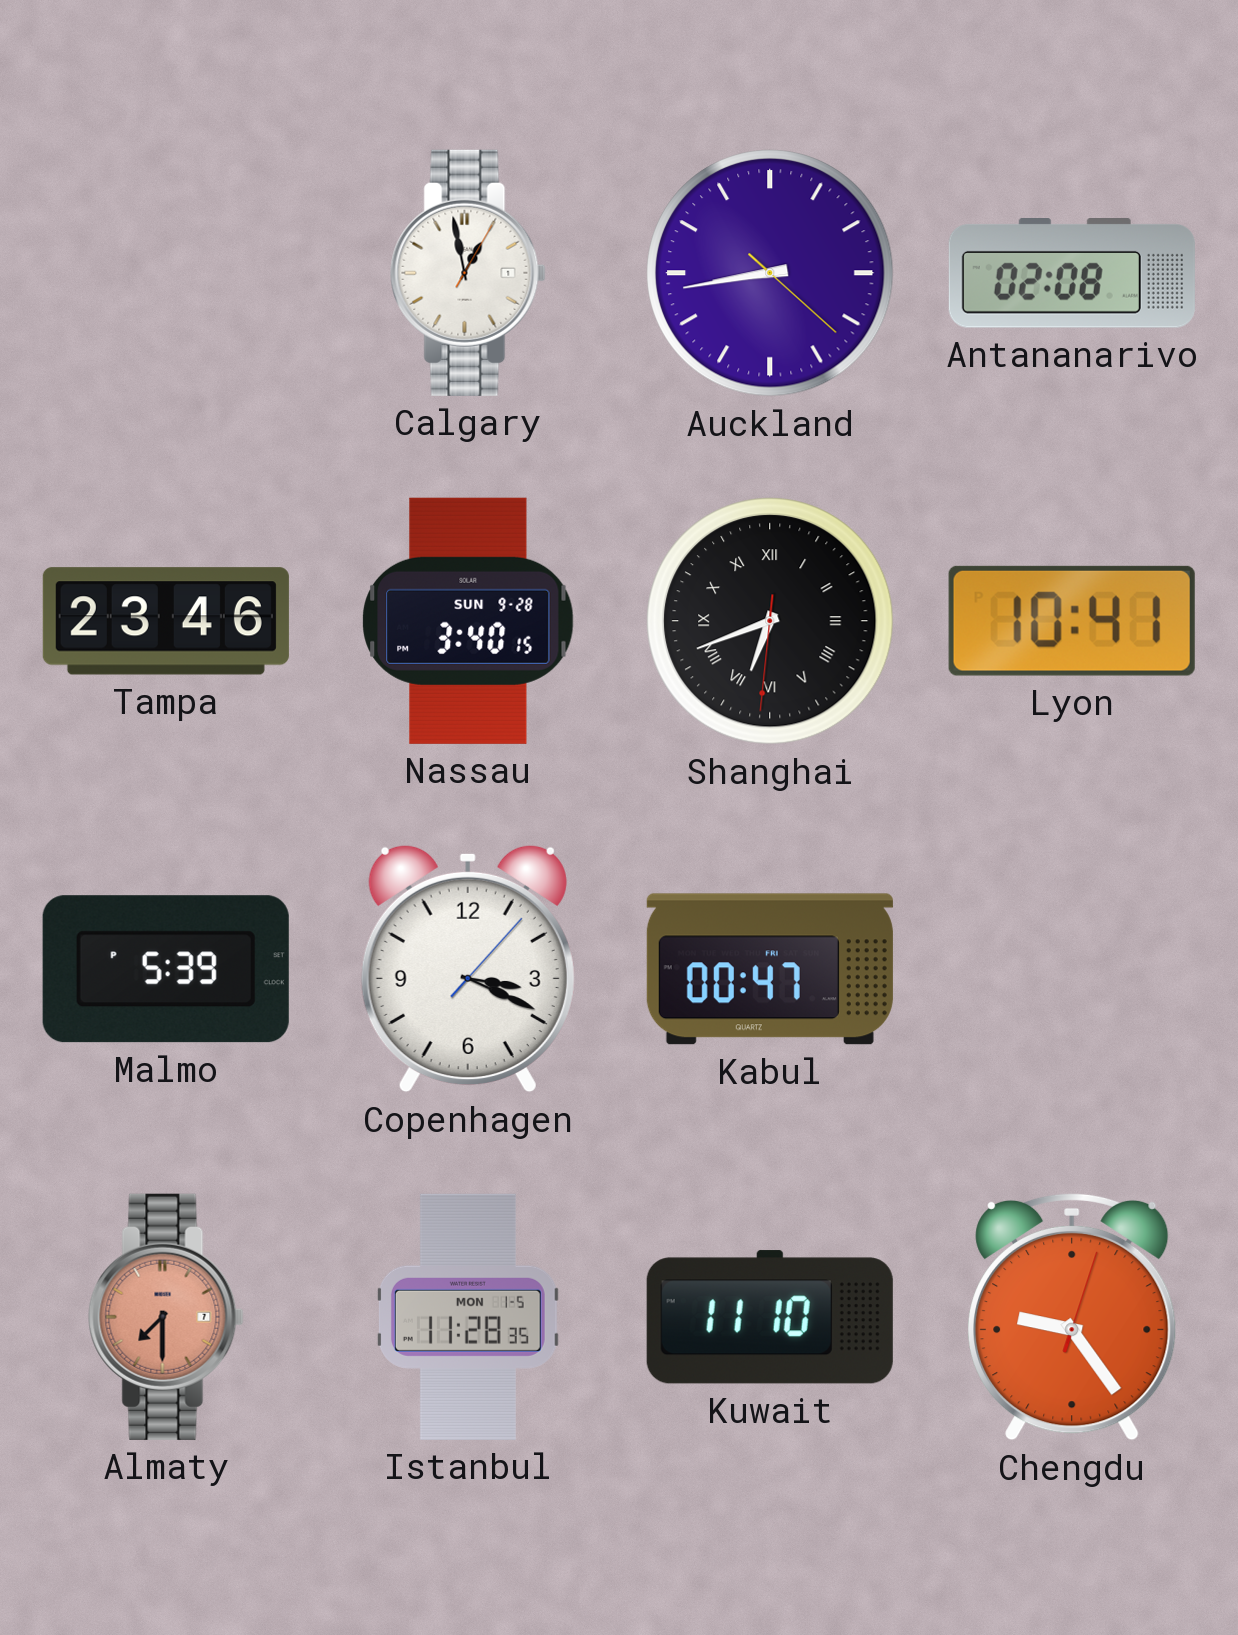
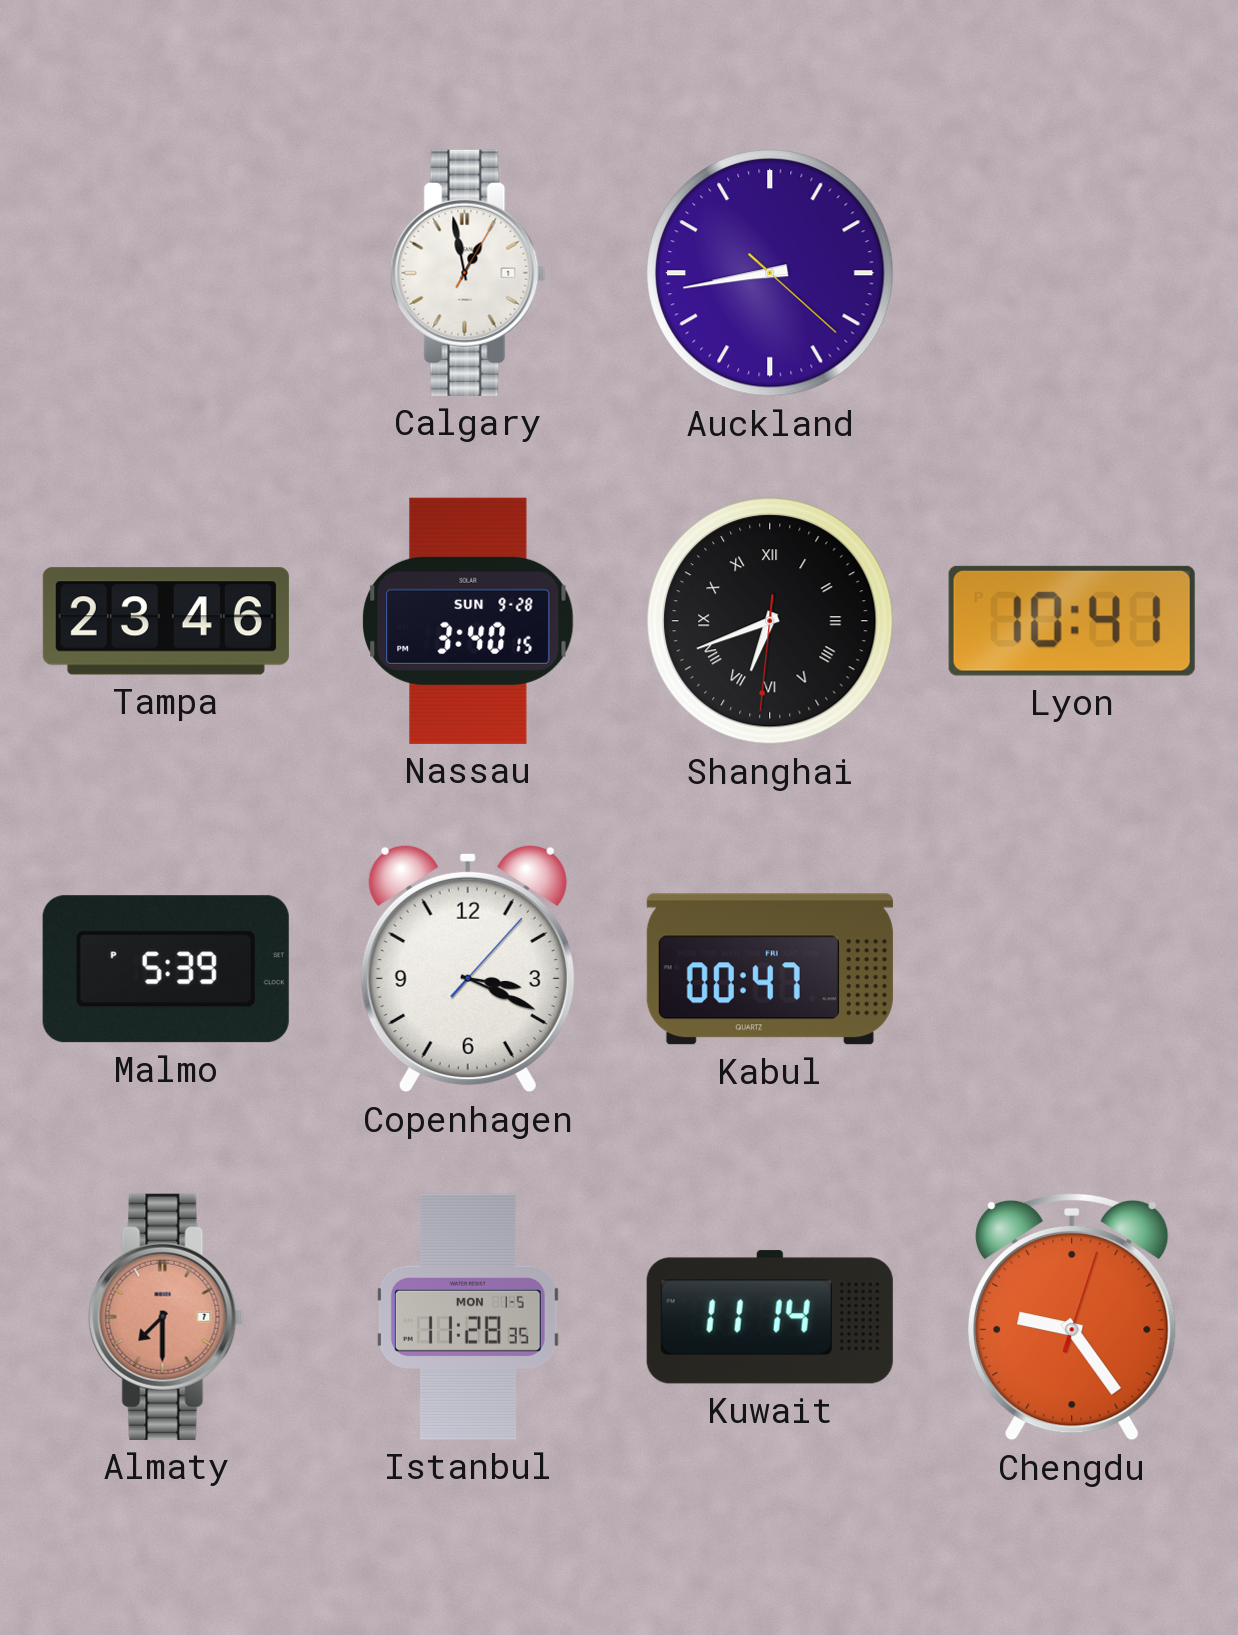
Antananarivo: 02:08 -> none
Kuwait: 11:10 -> 11:14
